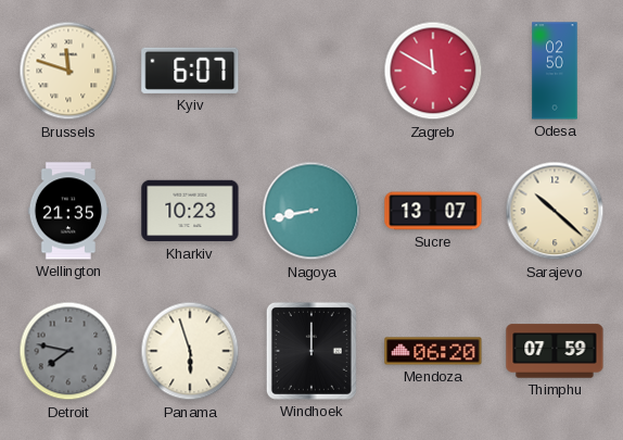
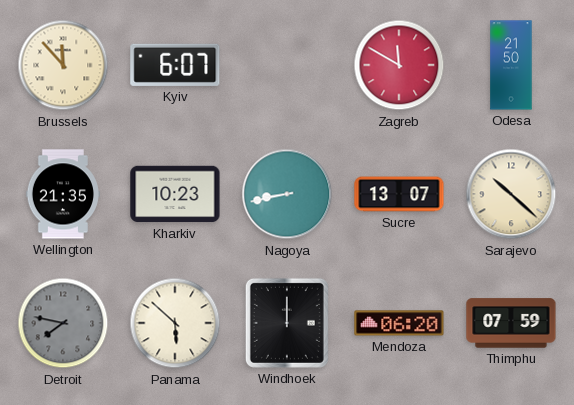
Brussels: 11:48 -> 11:53
Odesa: 02:50 -> 21:50
Panama: 5:57 -> 5:52
